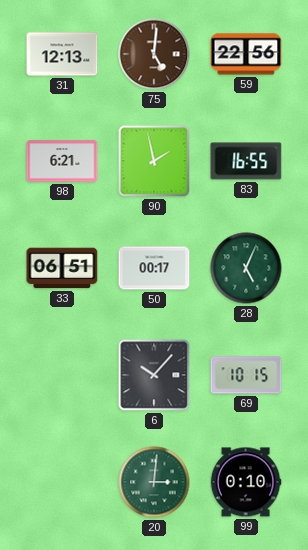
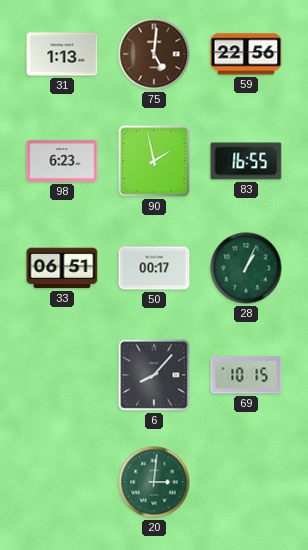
31: 12:13 -> 1:13
98: 6:21 -> 6:23
28: 5:04 -> 1:04
6: 10:07 -> 8:07
99: 0:10 -> none
